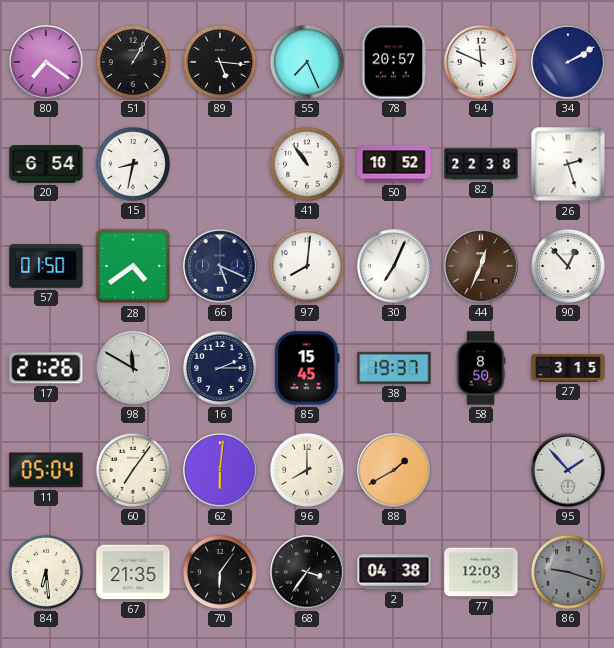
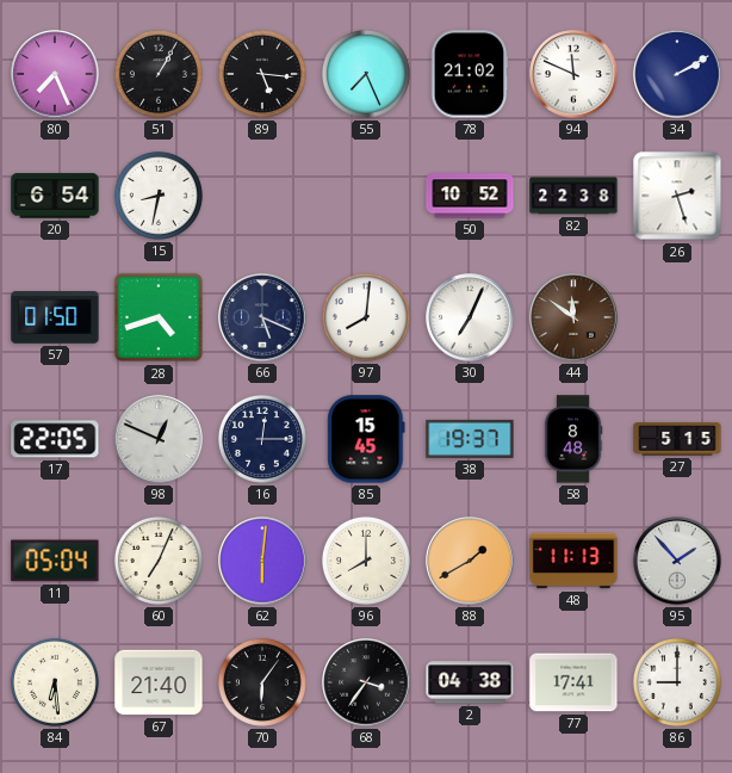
80: 7:21 -> 7:26
78: 20:57 -> 21:02
41: 10:54 -> none
28: 4:39 -> 4:42
44: 12:34 -> 11:51
90: 12:53 -> none
17: 21:26 -> 22:05
98: 11:50 -> 12:49
16: 2:15 -> 12:15
58: 8:50 -> 8:48
27: 3:15 -> 5:15
60: 7:06 -> 7:04
48: none -> 11:13
67: 21:35 -> 21:40
77: 12:03 -> 17:41
86: 9:18 -> 9:00
86 dial: grey -> white
